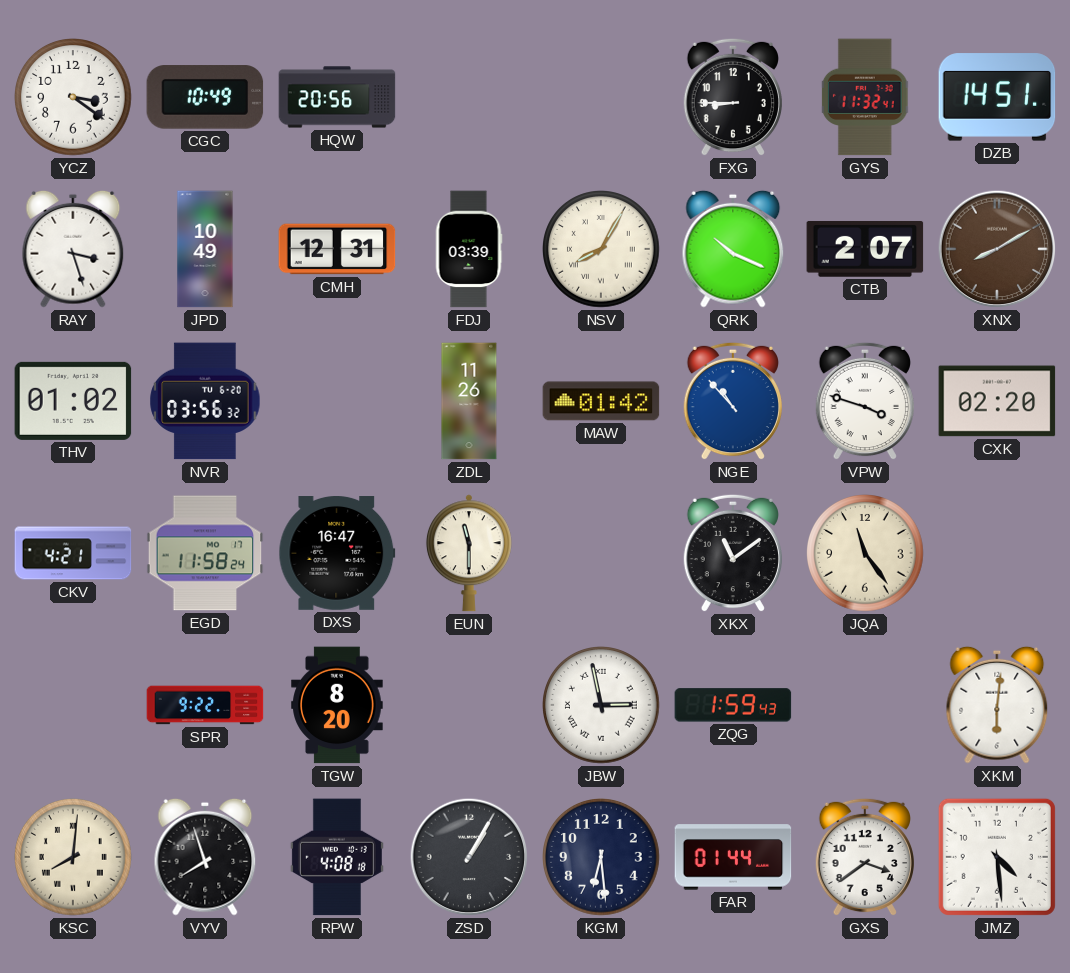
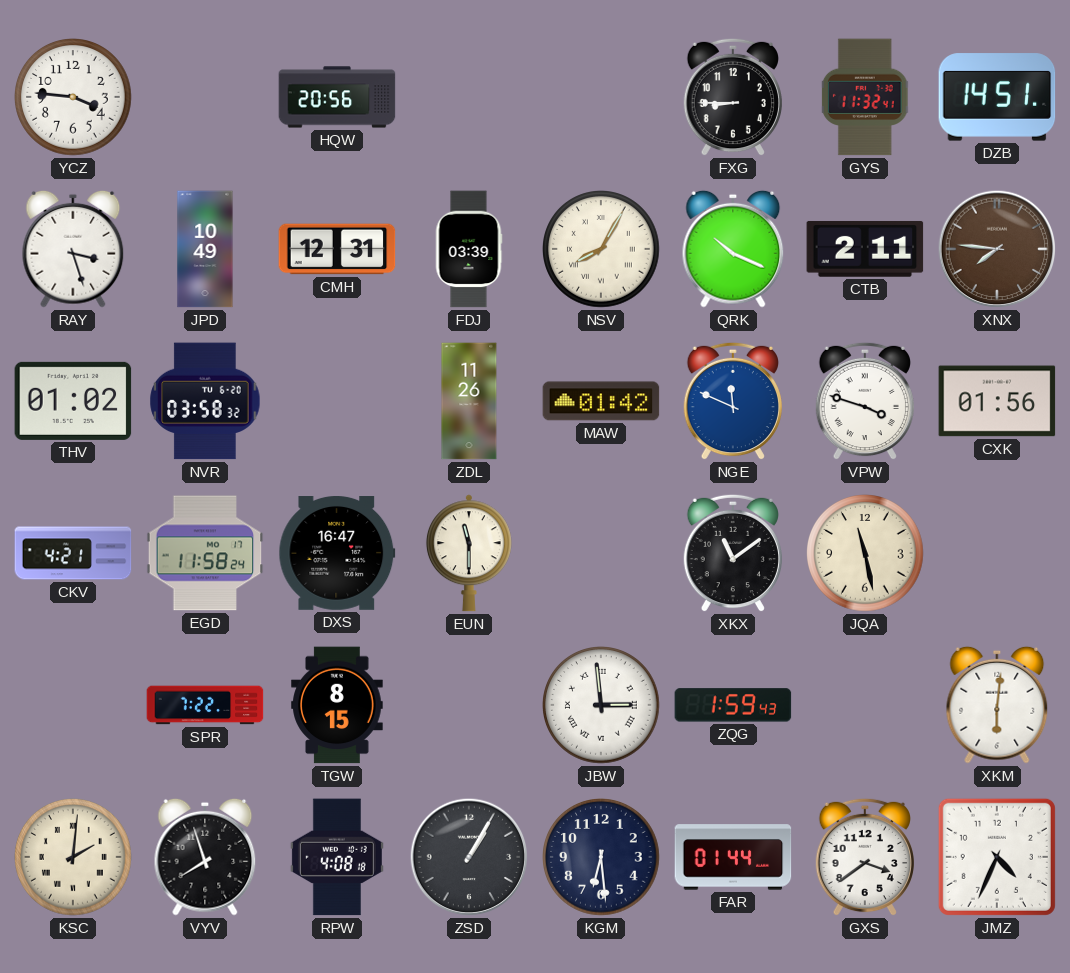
YCZ: 3:21 -> 3:46
CGC: 10:49 -> none
CTB: 2:07 -> 2:11
XNX: 8:10 -> 7:46
NVR: 03:56 -> 03:58
NGE: 10:53 -> 11:49
CXK: 02:20 -> 01:56
JQA: 11:24 -> 11:28
SPR: 9:22 -> 7:22
TGW: 8:20 -> 8:15
JBW: 2:58 -> 2:59
KSC: 8:01 -> 2:01
JMZ: 4:29 -> 4:34
